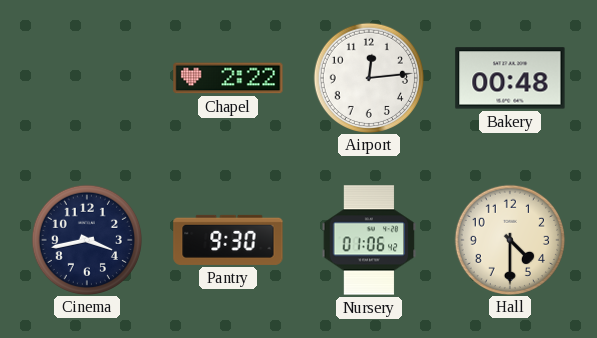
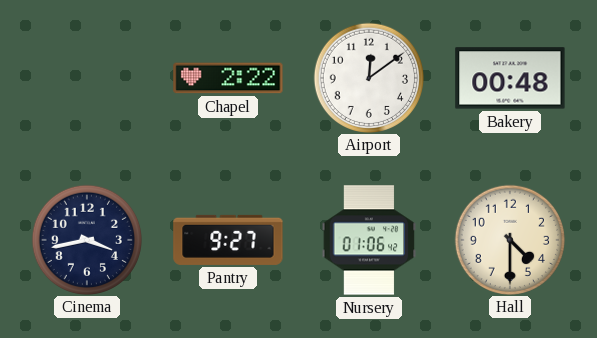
Airport: 12:14 -> 12:09
Pantry: 9:30 -> 9:27
